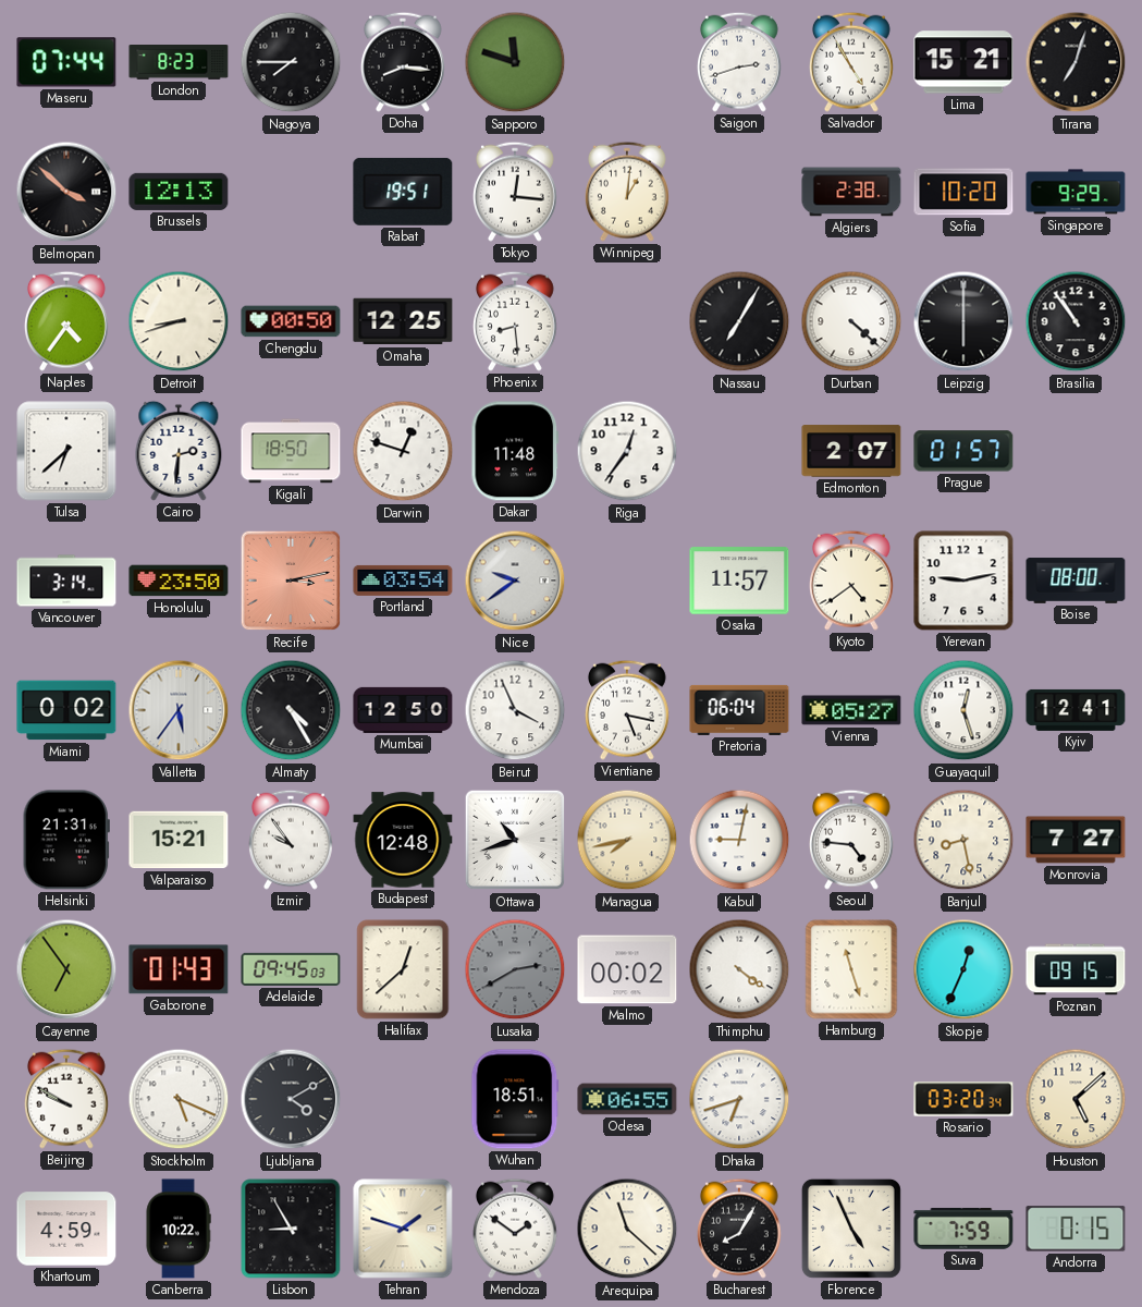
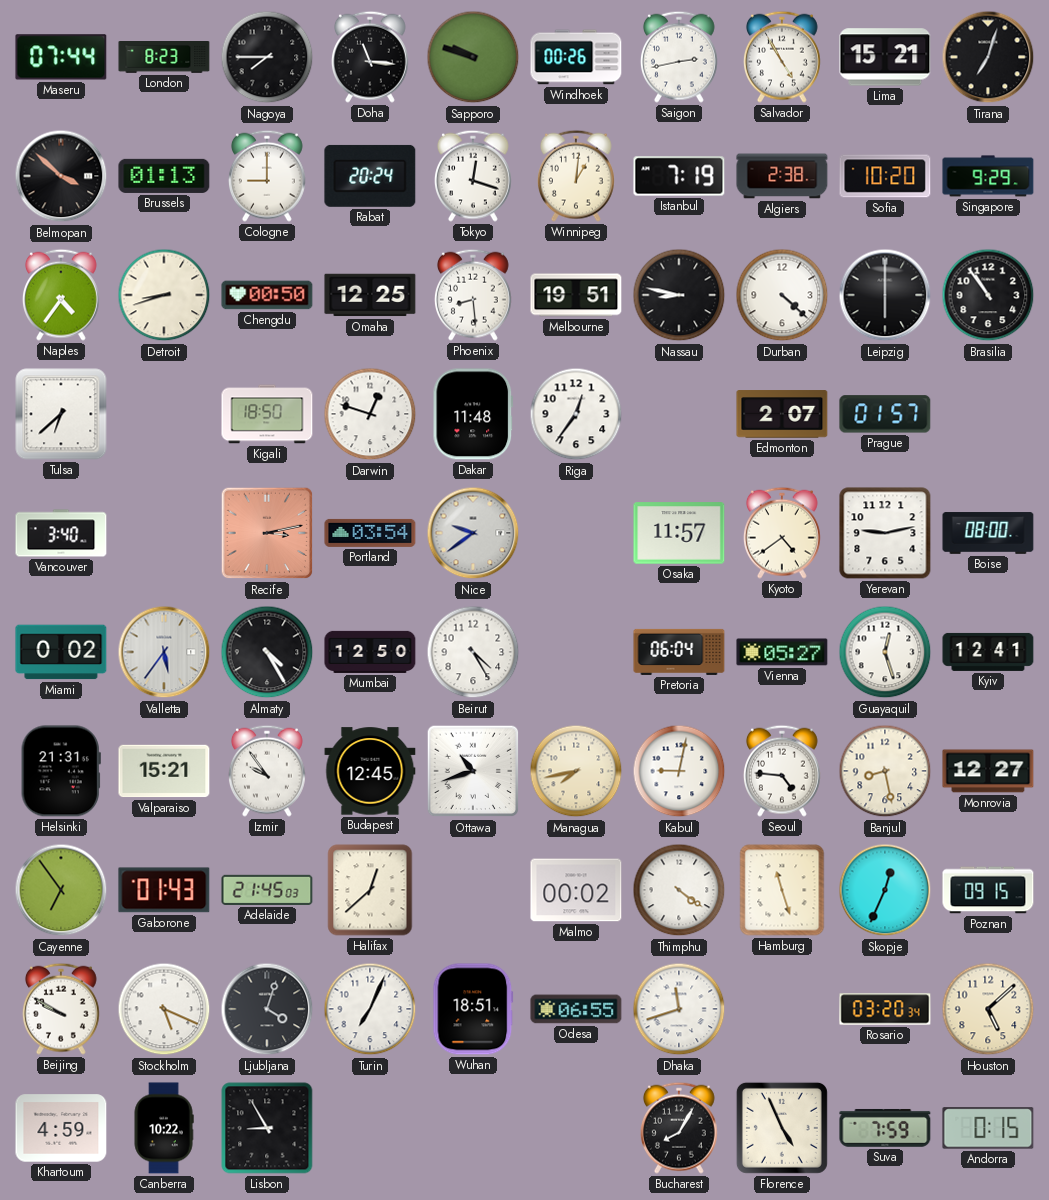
Doha: 8:16 -> 11:16
Sapporo: 11:48 -> 9:48
Windhoek: none -> 00:26
Saigon: 2:42 -> 2:43
Brussels: 12:13 -> 01:13
Cologne: none -> 9:00
Rabat: 19:51 -> 20:24
Tokyo: 12:16 -> 12:18
Istanbul: none -> 7:19
Melbourne: none -> 19:51
Nassau: 7:05 -> 8:47
Cairo: 2:31 -> none
Vancouver: 3:14 -> 3:40
Honolulu: 23:50 -> none
Beirut: 3:56 -> 4:25
Vientiane: 5:17 -> none
Budapest: 12:48 -> 12:45
Monrovia: 7:27 -> 12:27
Adelaide: 09:45 -> 21:45
Lusaka: 2:40 -> none
Ljubljana: 4:10 -> 4:03
Turin: none -> 7:04
Dhaka: 6:42 -> 11:42
Tehran: 1:48 -> none
Mendoza: 1:51 -> none
Arequipa: 11:22 -> none
